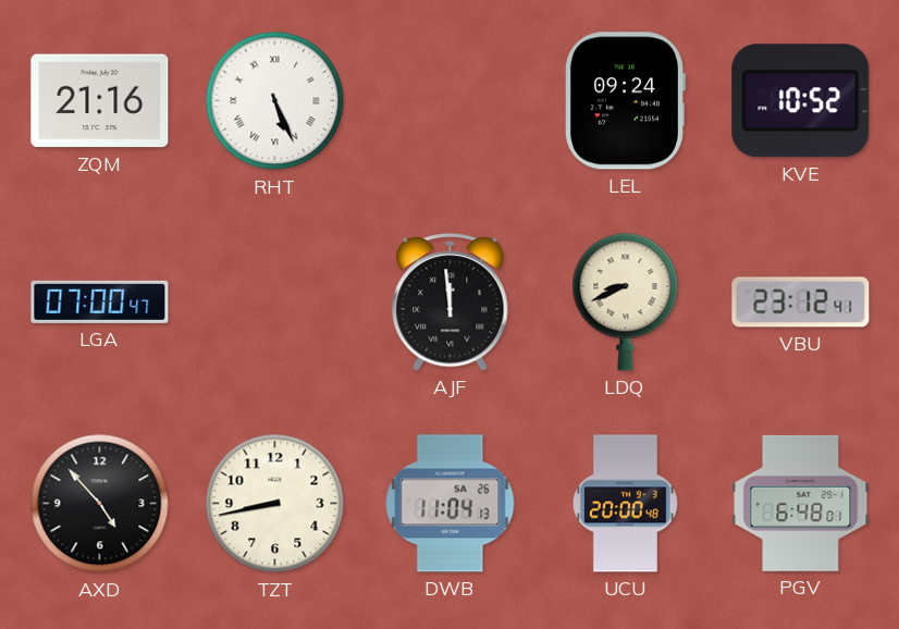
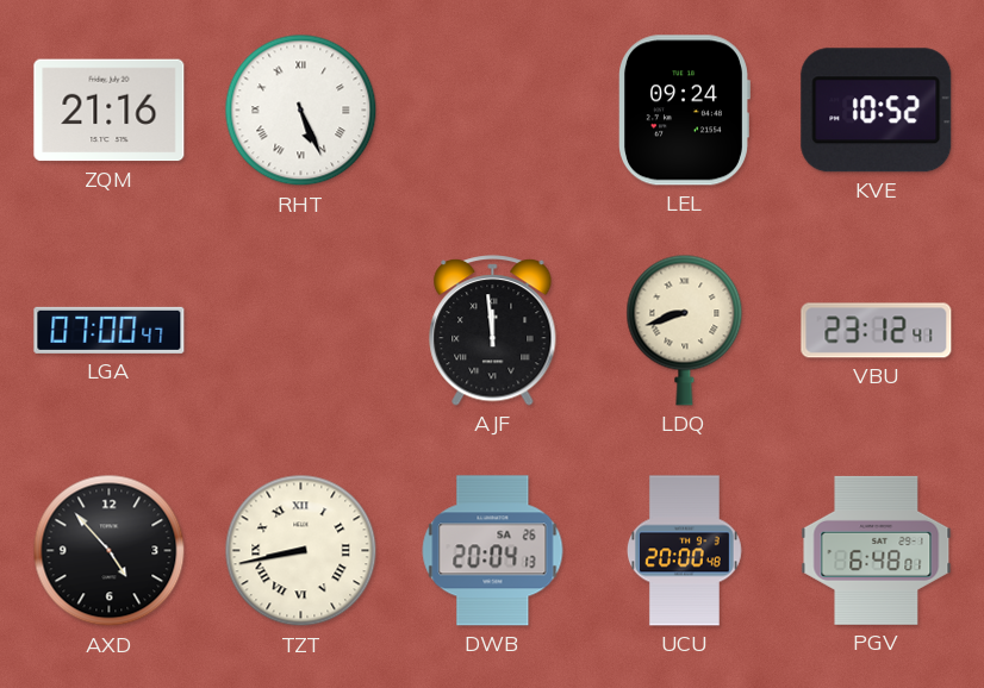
LDQ: 8:41 -> 8:42
TZT numerals: Arabic -> Roman
DWB: 11:04 -> 20:04
